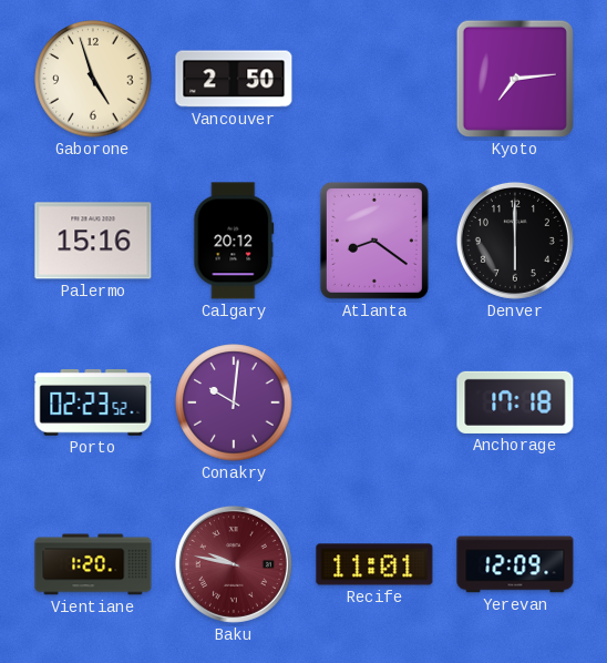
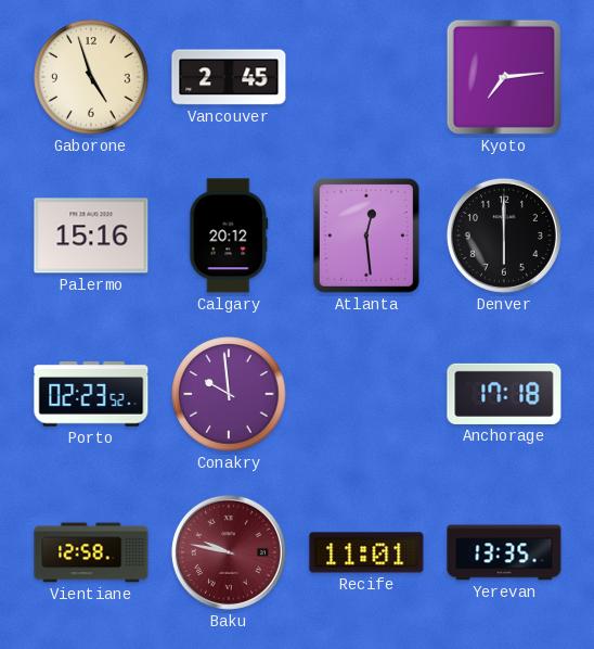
Vancouver: 2:50 -> 2:45
Atlanta: 8:21 -> 12:29
Conakry: 10:01 -> 9:59
Vientiane: 1:20 -> 12:58
Yerevan: 12:09 -> 13:35
